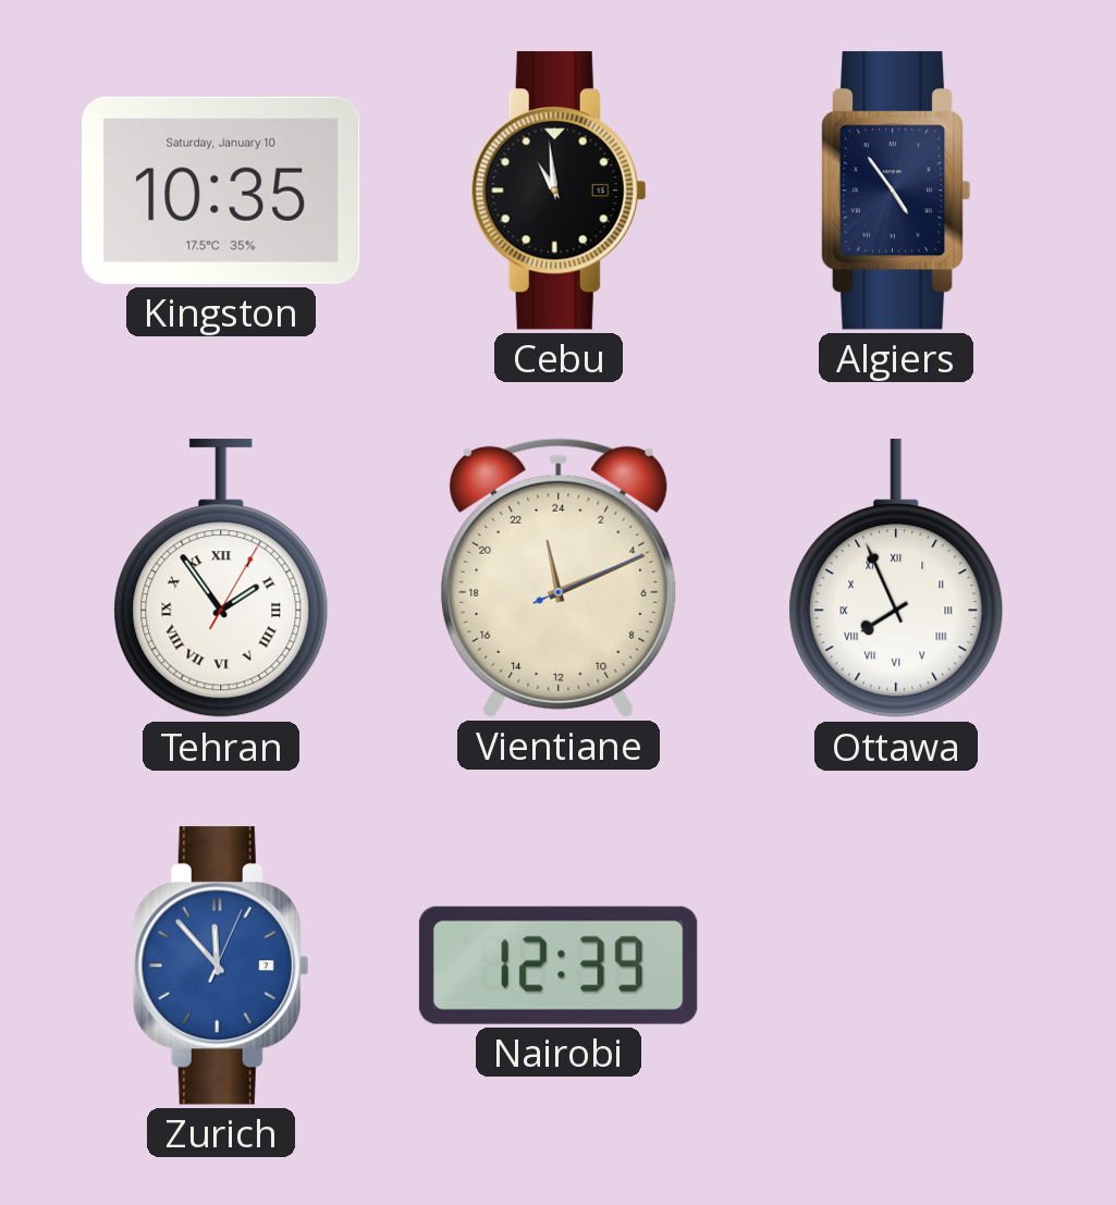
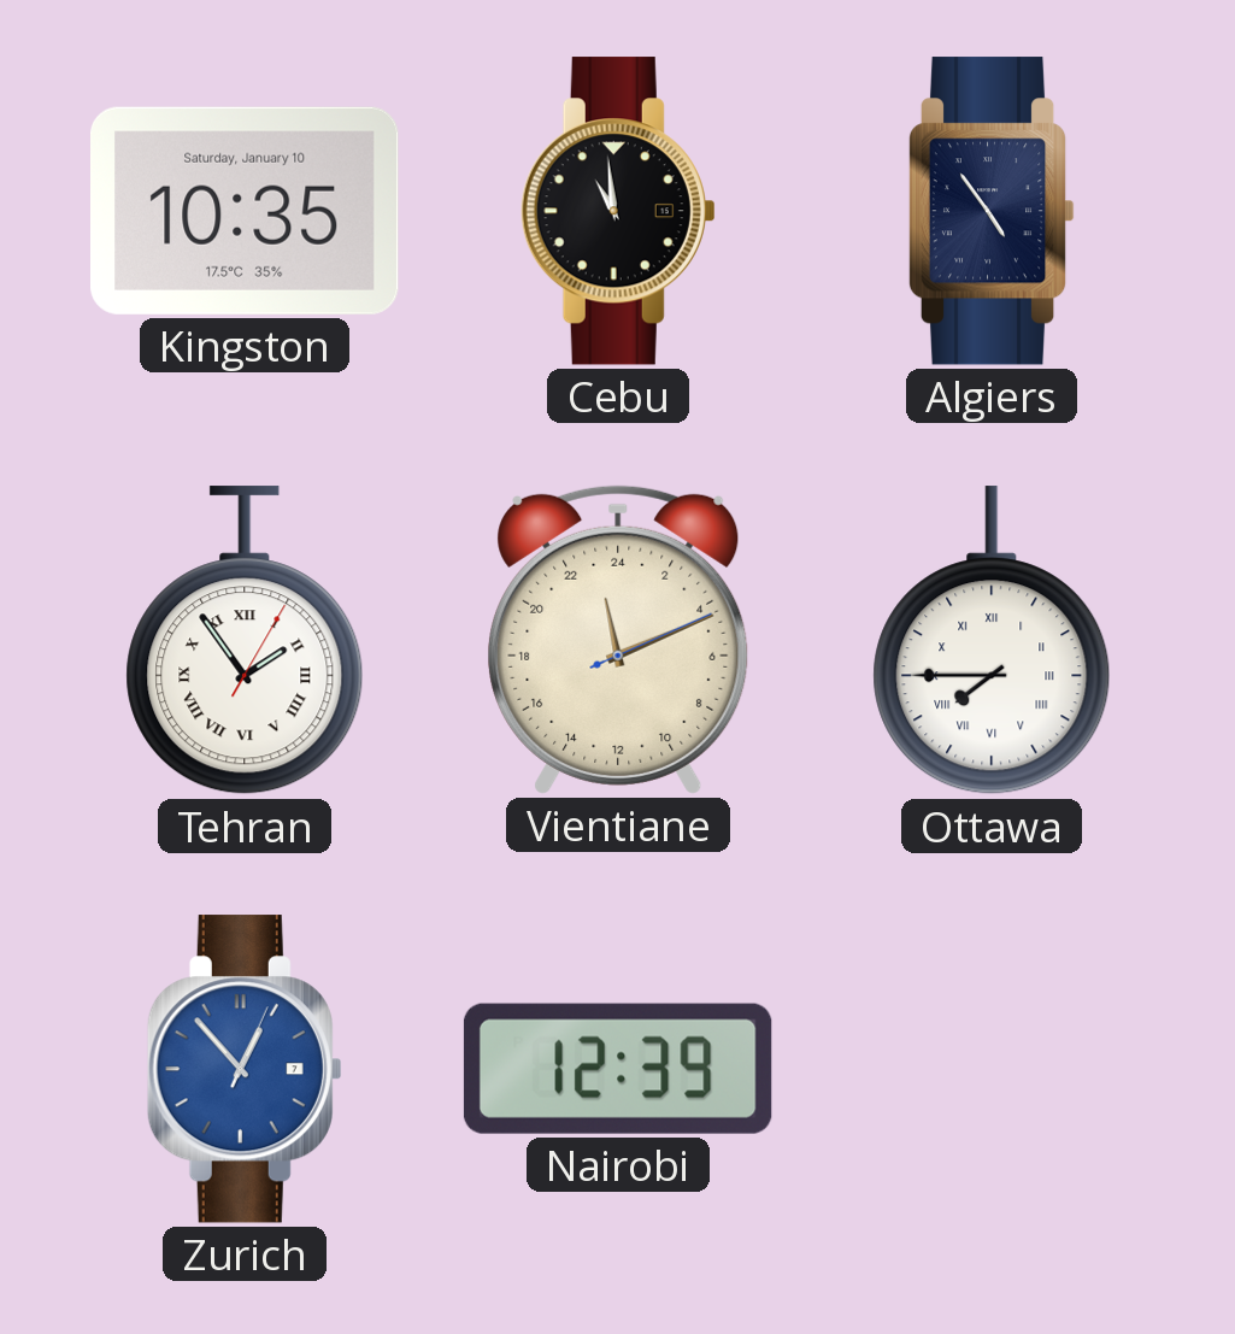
Ottawa: 7:56 -> 7:45
Zurich: 11:53 -> 12:53
